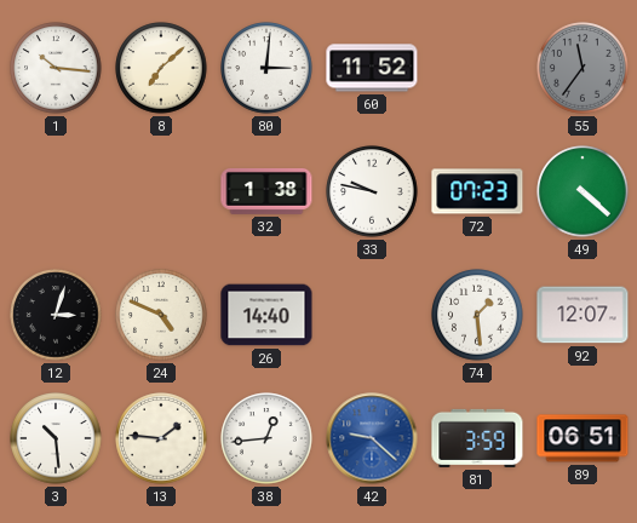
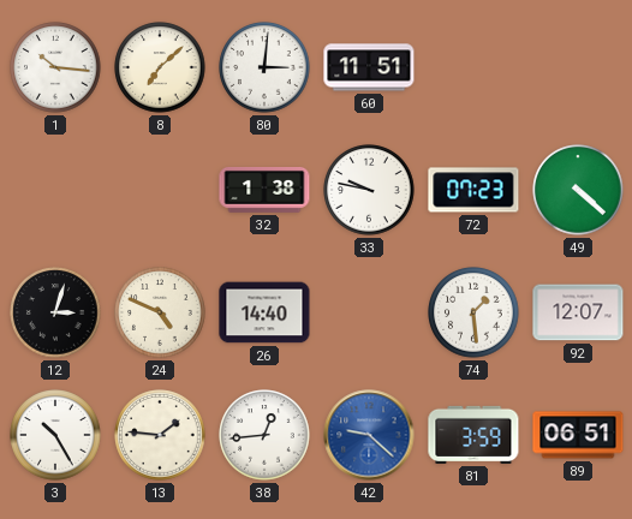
60: 11:52 -> 11:51
55: 11:36 -> none
3: 10:29 -> 10:25
